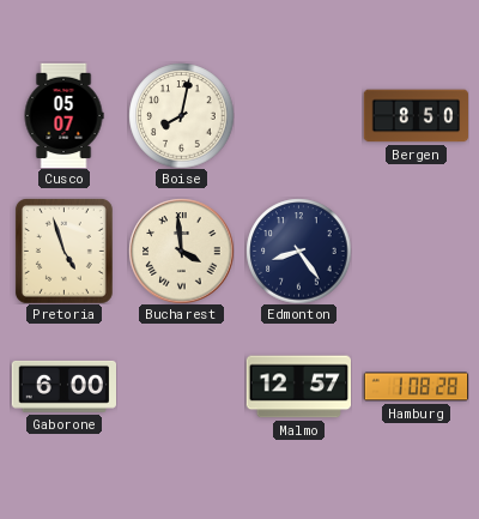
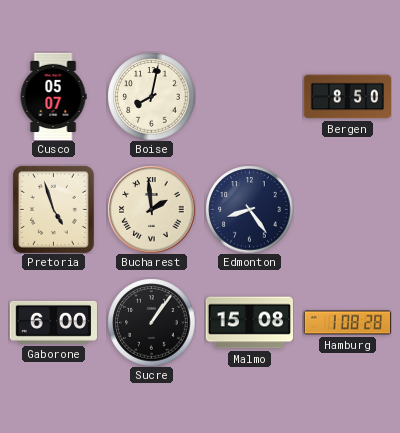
Bucharest: 3:59 -> 1:59
Sucre: none -> 1:06
Malmo: 12:57 -> 15:08
